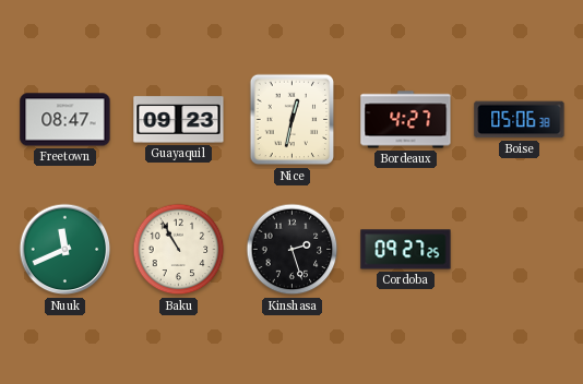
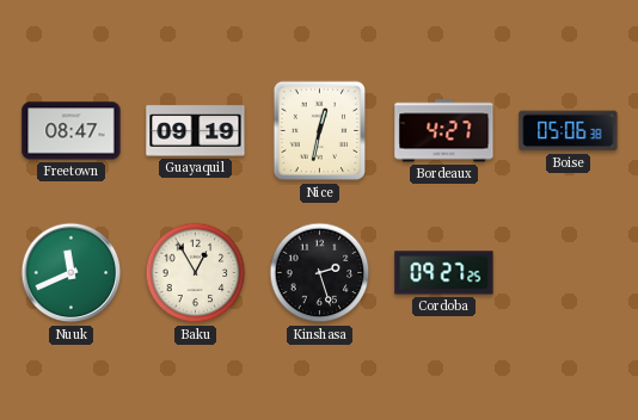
Guayaquil: 09:23 -> 09:19
Baku: 10:55 -> 12:55
